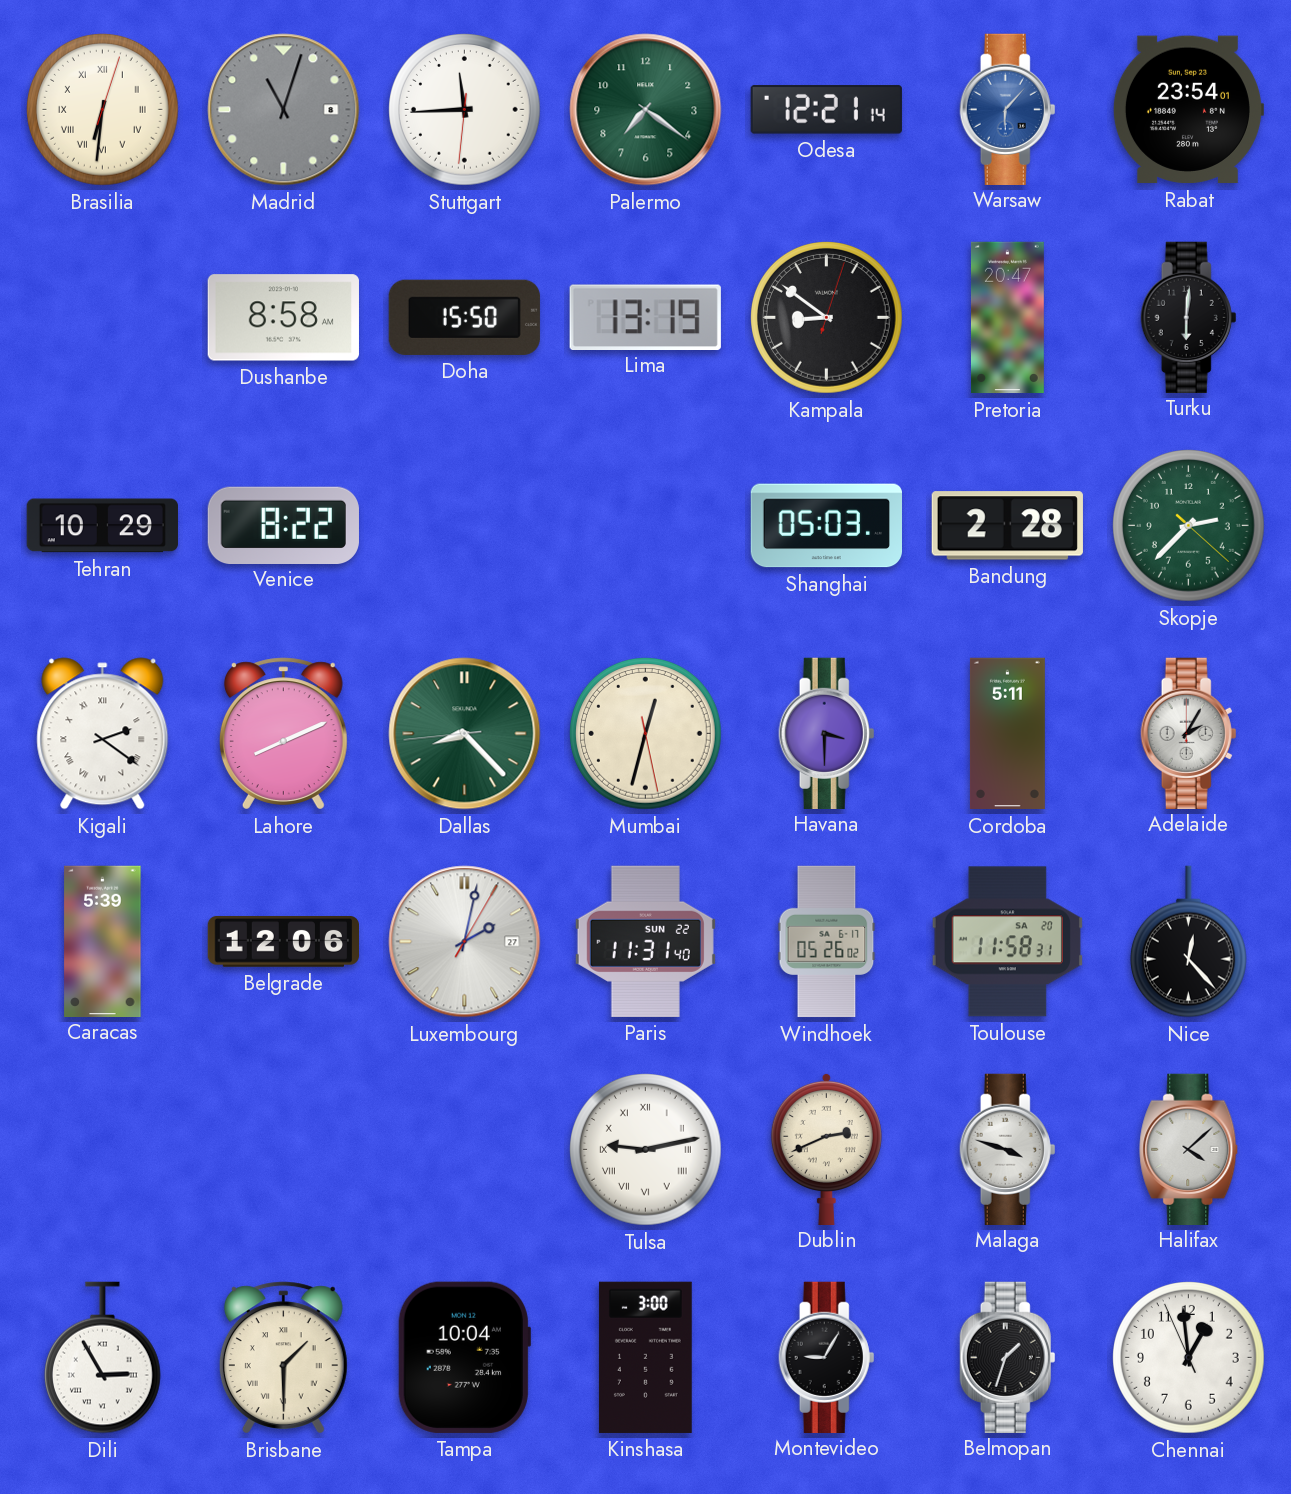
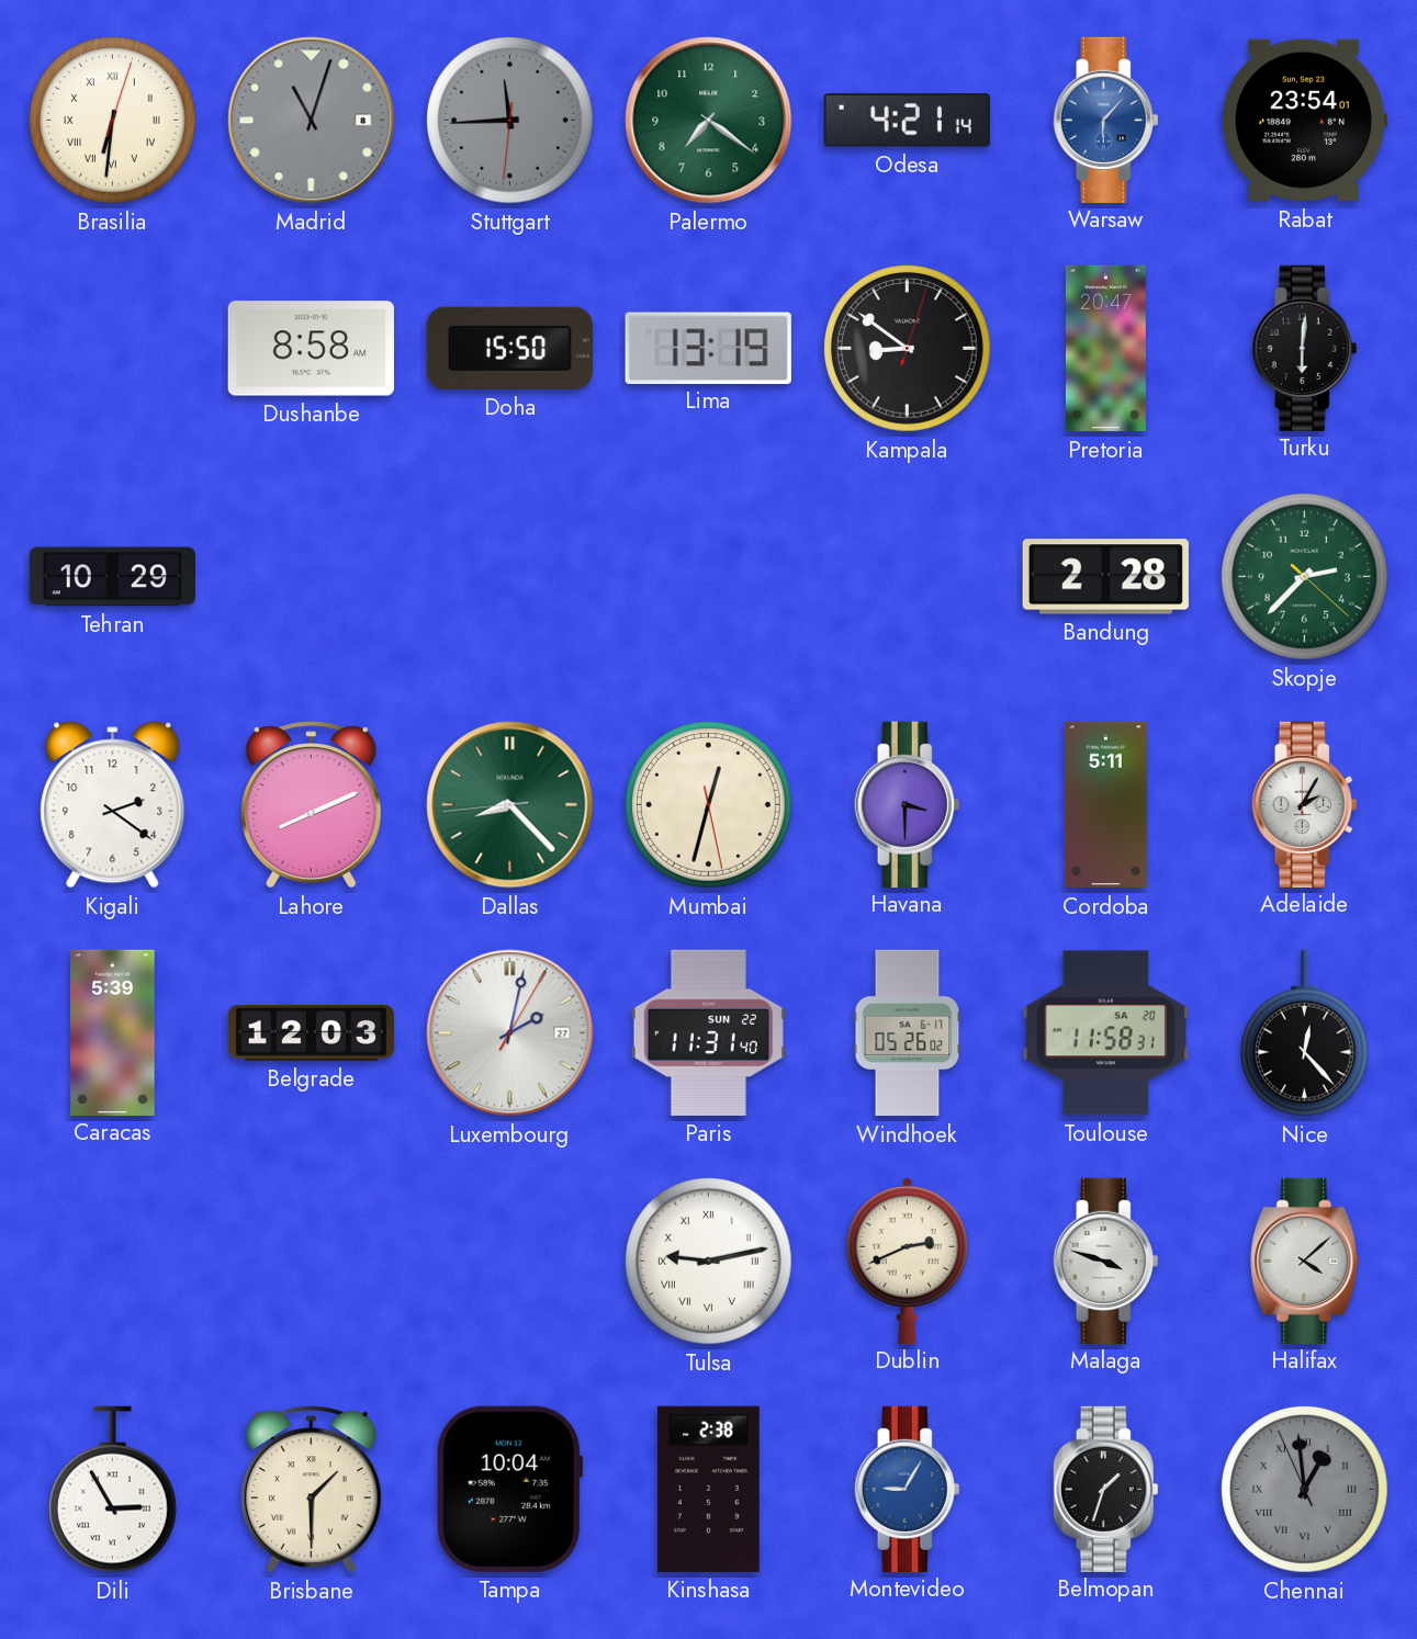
Stuttgart dial: white -> grey
Odesa: 12:21 -> 4:21
Venice: 8:22 -> none
Shanghai: 05:03 -> none
Kigali numerals: Roman -> Arabic
Belgrade: 12:06 -> 12:03
Kinshasa: 3:00 -> 2:38
Montevideo dial: black -> blue
Chennai dial: white -> grey
Chennai numerals: Arabic -> Roman
